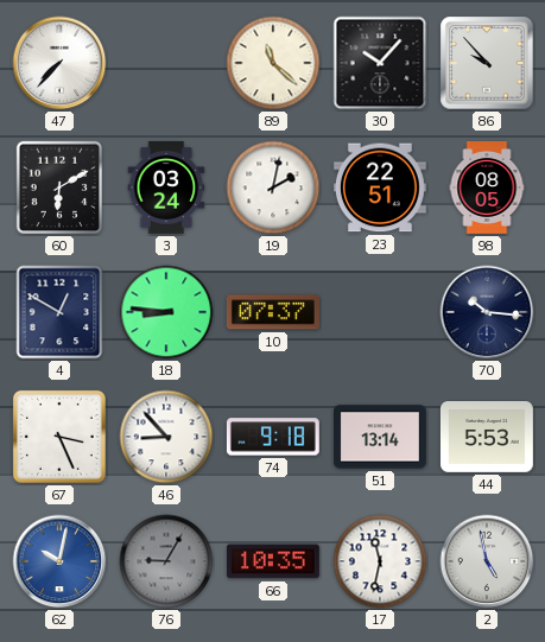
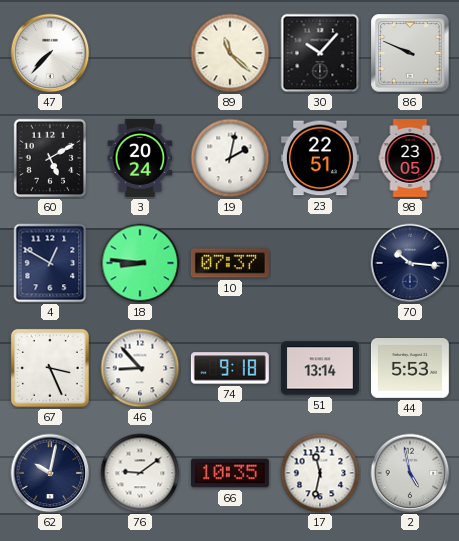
86: 9:53 -> 9:49
60: 6:10 -> 5:10
3: 03:24 -> 20:24
98: 08:05 -> 23:05
62 dial: blue -> navy
76: 9:05 -> 9:09
76 dial: grey -> white
